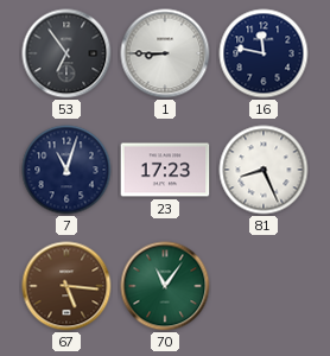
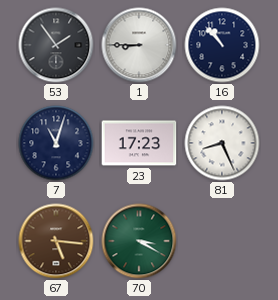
53: 6:54 -> 1:54
16: 11:47 -> 10:53
70: 11:06 -> 3:20
